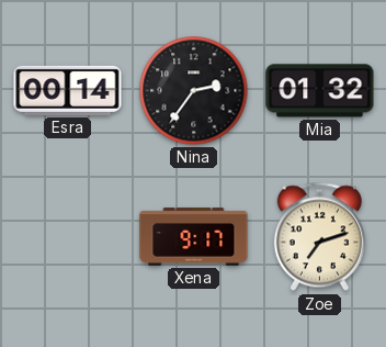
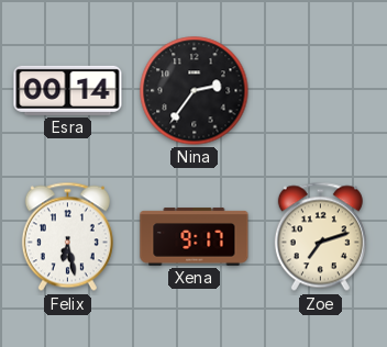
Mia: 01:32 -> none
Felix: none -> 6:28
